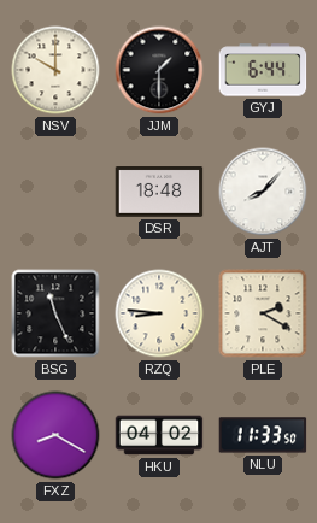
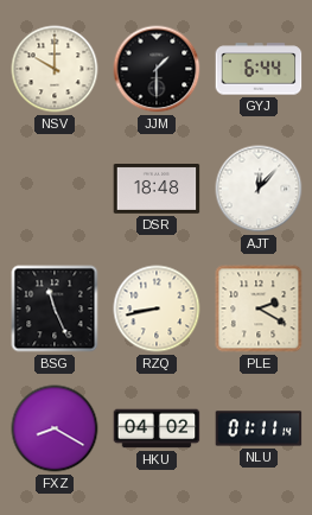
AJT: 8:07 -> 12:07
RZQ: 8:46 -> 8:43
NLU: 11:33 -> 01:11
